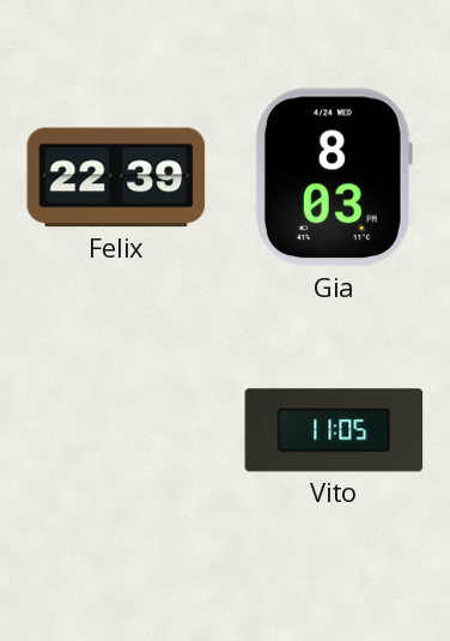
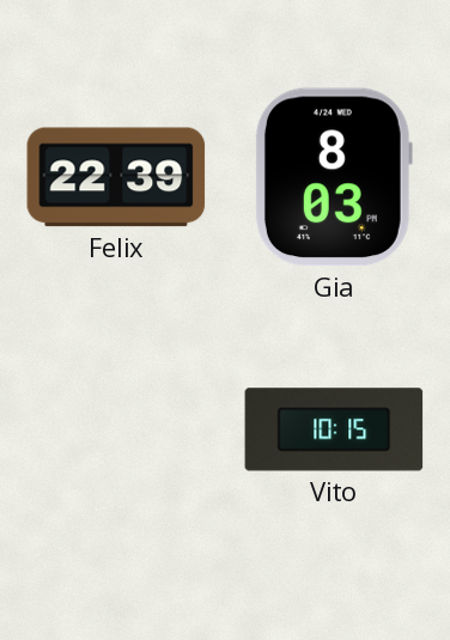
Vito: 11:05 -> 10:15
